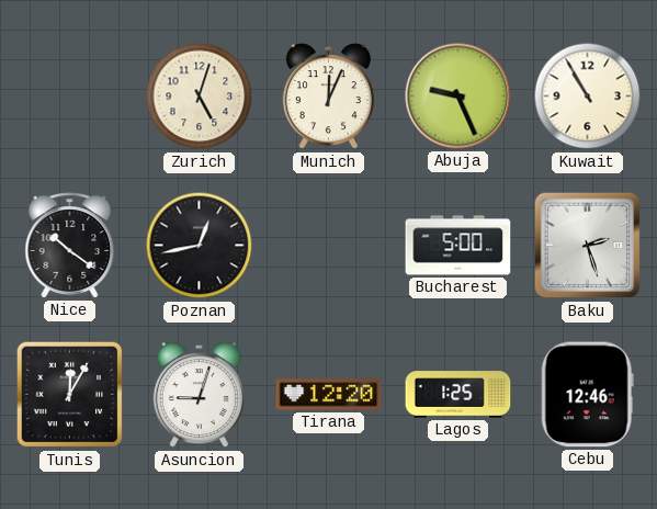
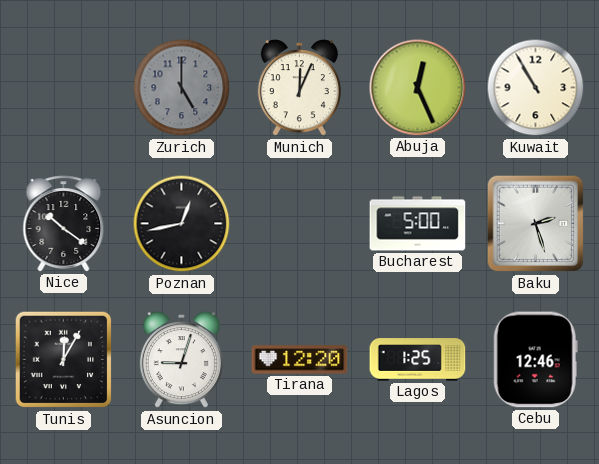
Zurich: 5:03 -> 5:00
Zurich dial: cream -> grey
Abuja: 9:26 -> 12:26
